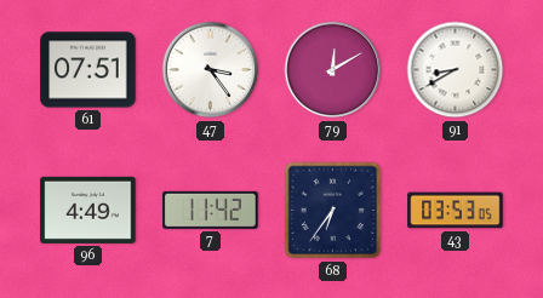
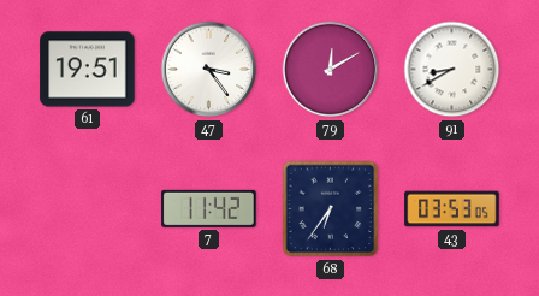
61: 07:51 -> 19:51
96: 4:49 -> none
